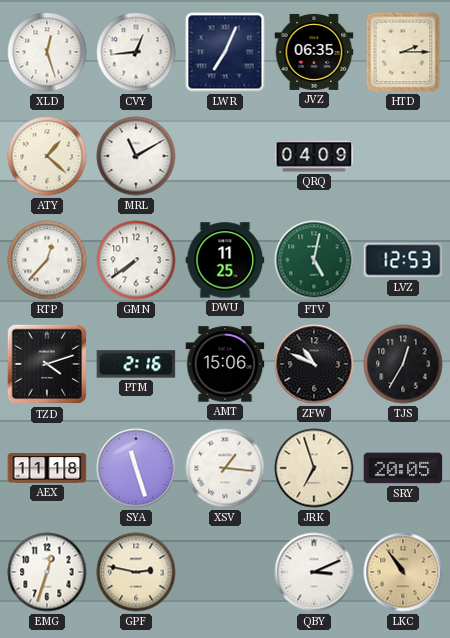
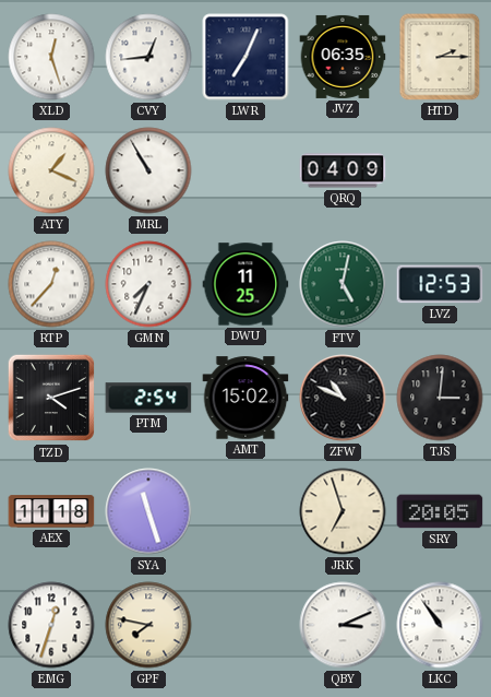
ATY: 1:22 -> 1:19
MRL: 11:10 -> 10:55
GMN: 7:39 -> 7:34
PTM: 2:16 -> 2:54
AMT: 15:06 -> 15:02
TJS: 12:35 -> 3:01
XSV: 1:16 -> none
GPF: 2:47 -> 7:47
LKC dial: champagne -> white
